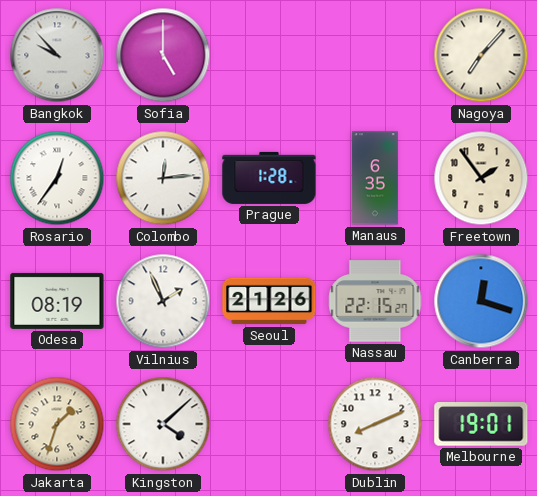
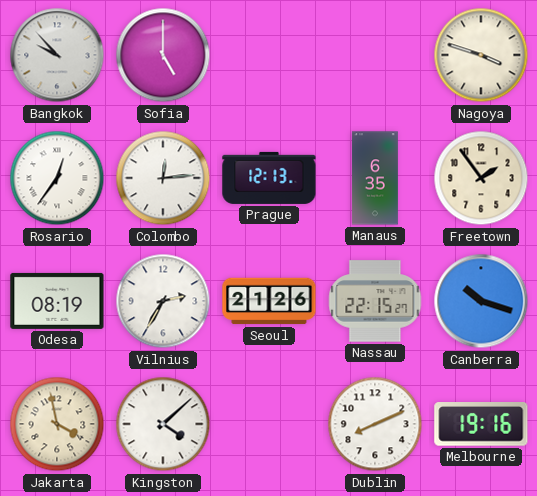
Nagoya: 7:07 -> 3:48
Prague: 1:28 -> 12:13
Vilnius: 1:56 -> 2:35
Canberra: 12:18 -> 10:18
Jakarta: 1:33 -> 3:58
Melbourne: 19:01 -> 19:16
